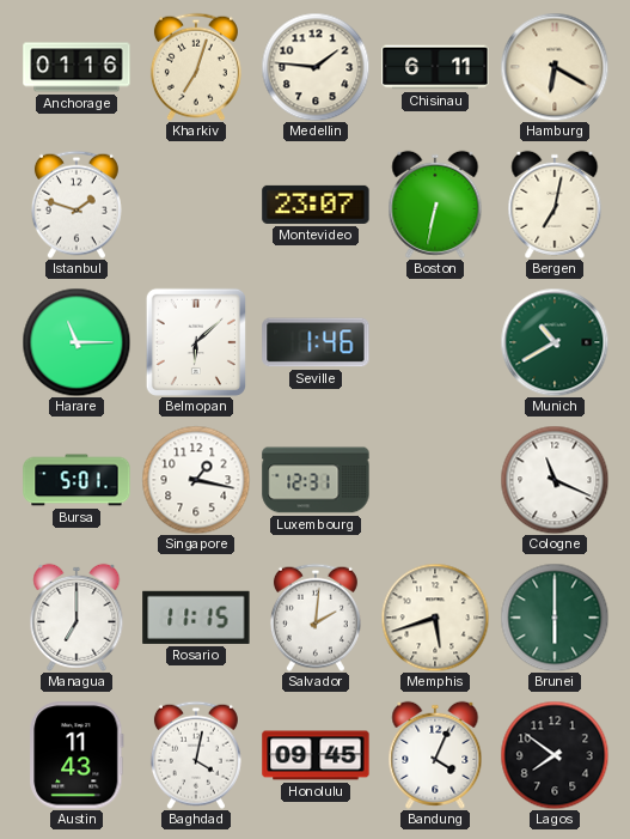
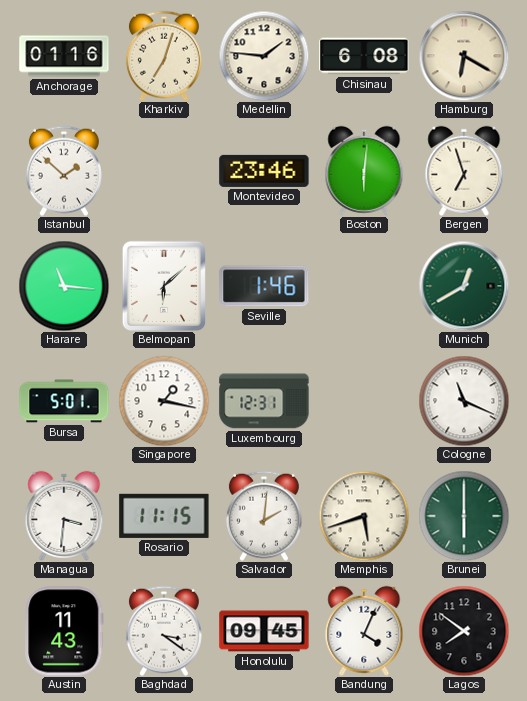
Chisinau: 6:11 -> 6:08
Istanbul: 1:48 -> 1:52
Montevideo: 23:07 -> 23:46
Boston: 6:32 -> 6:01
Bergen: 7:02 -> 6:57
Harare: 11:15 -> 11:16
Munich: 10:40 -> 12:40
Managua: 7:00 -> 3:31
Baghdad: 4:02 -> 3:21
